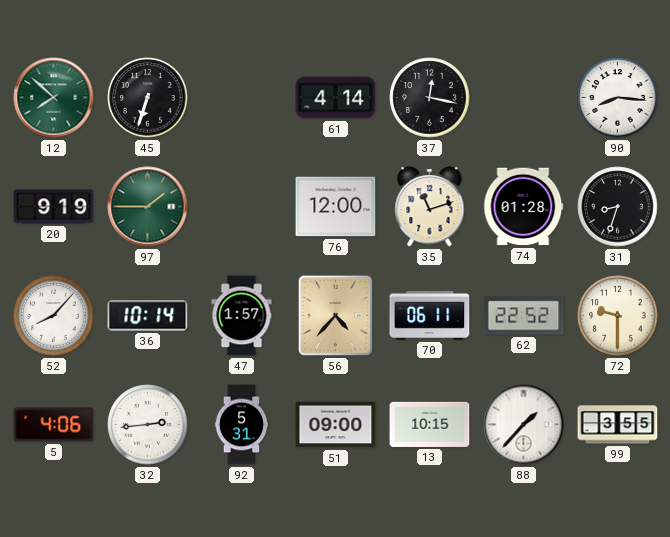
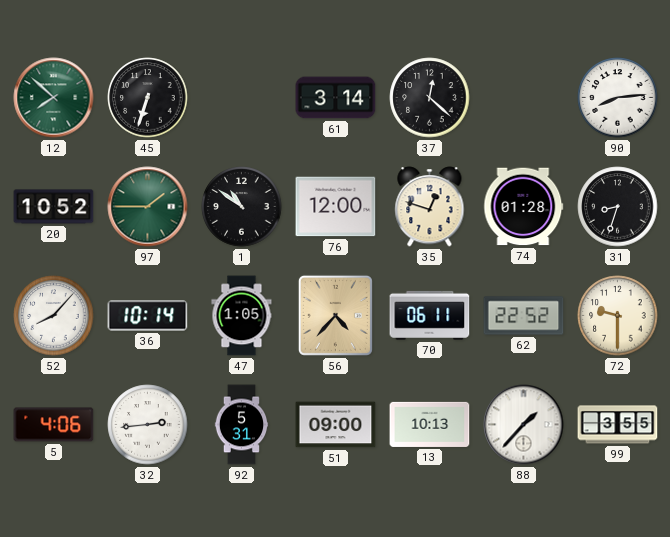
61: 4:14 -> 3:14
37: 12:17 -> 12:22
90: 8:16 -> 8:14
20: 9:19 -> 10:52
1: none -> 10:51
35: 11:12 -> 12:48
47: 1:57 -> 1:05
13: 10:15 -> 10:13
